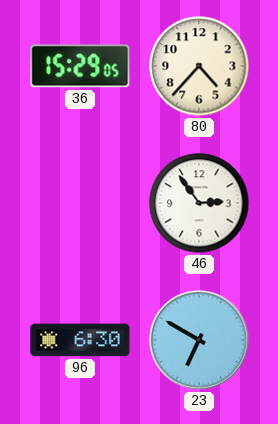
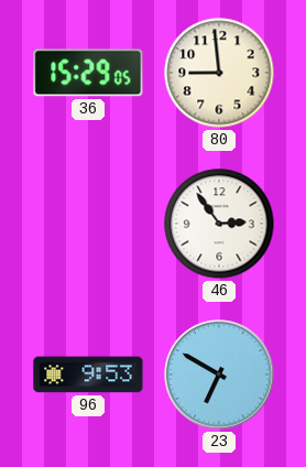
80: 4:37 -> 8:59
96: 6:30 -> 9:53
